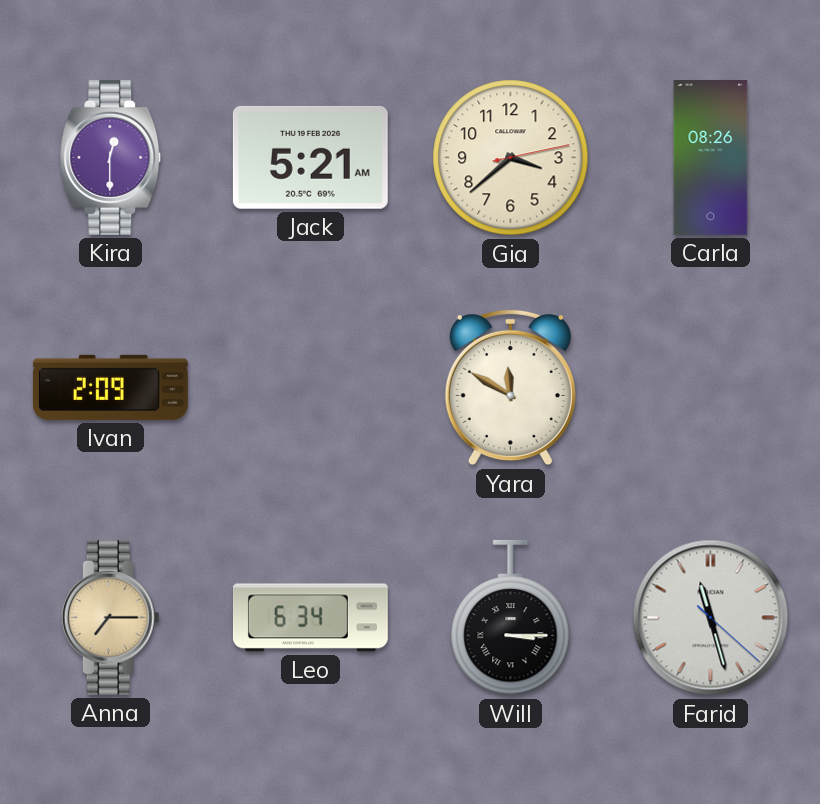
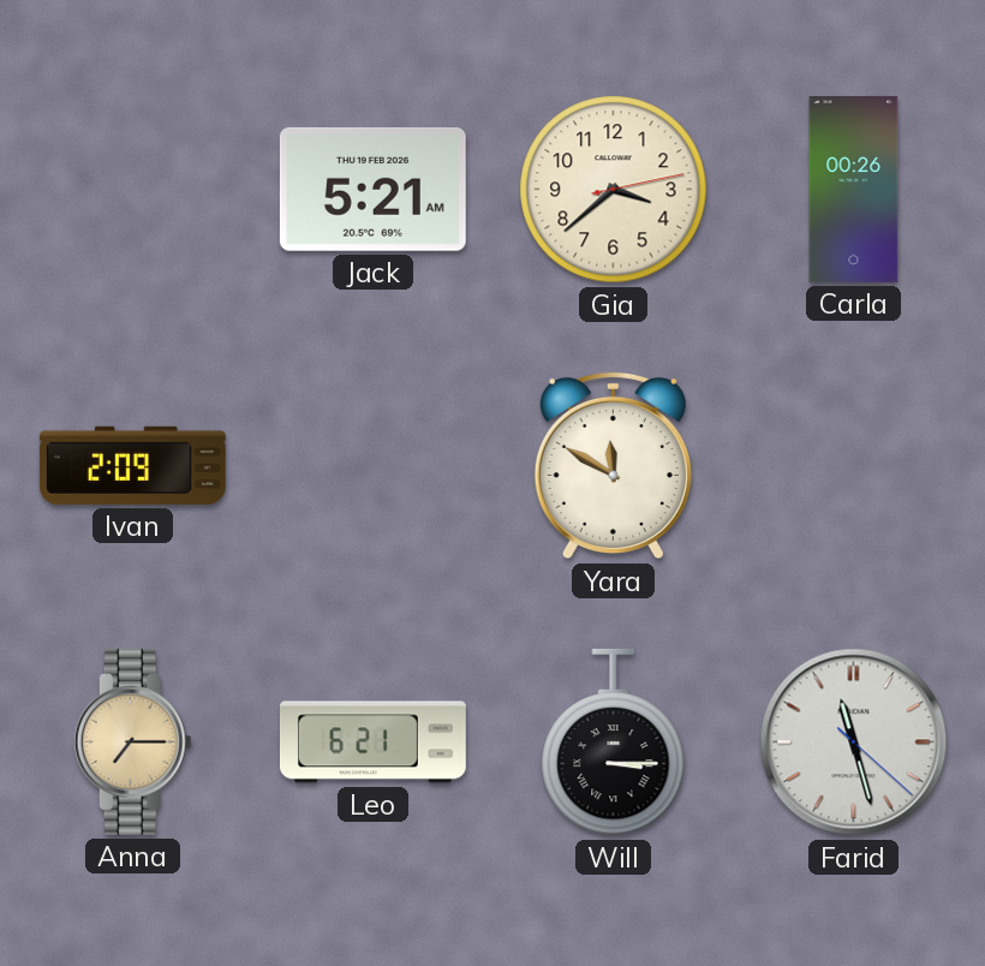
Kira: 12:30 -> none
Carla: 08:26 -> 00:26
Leo: 6:34 -> 6:21
